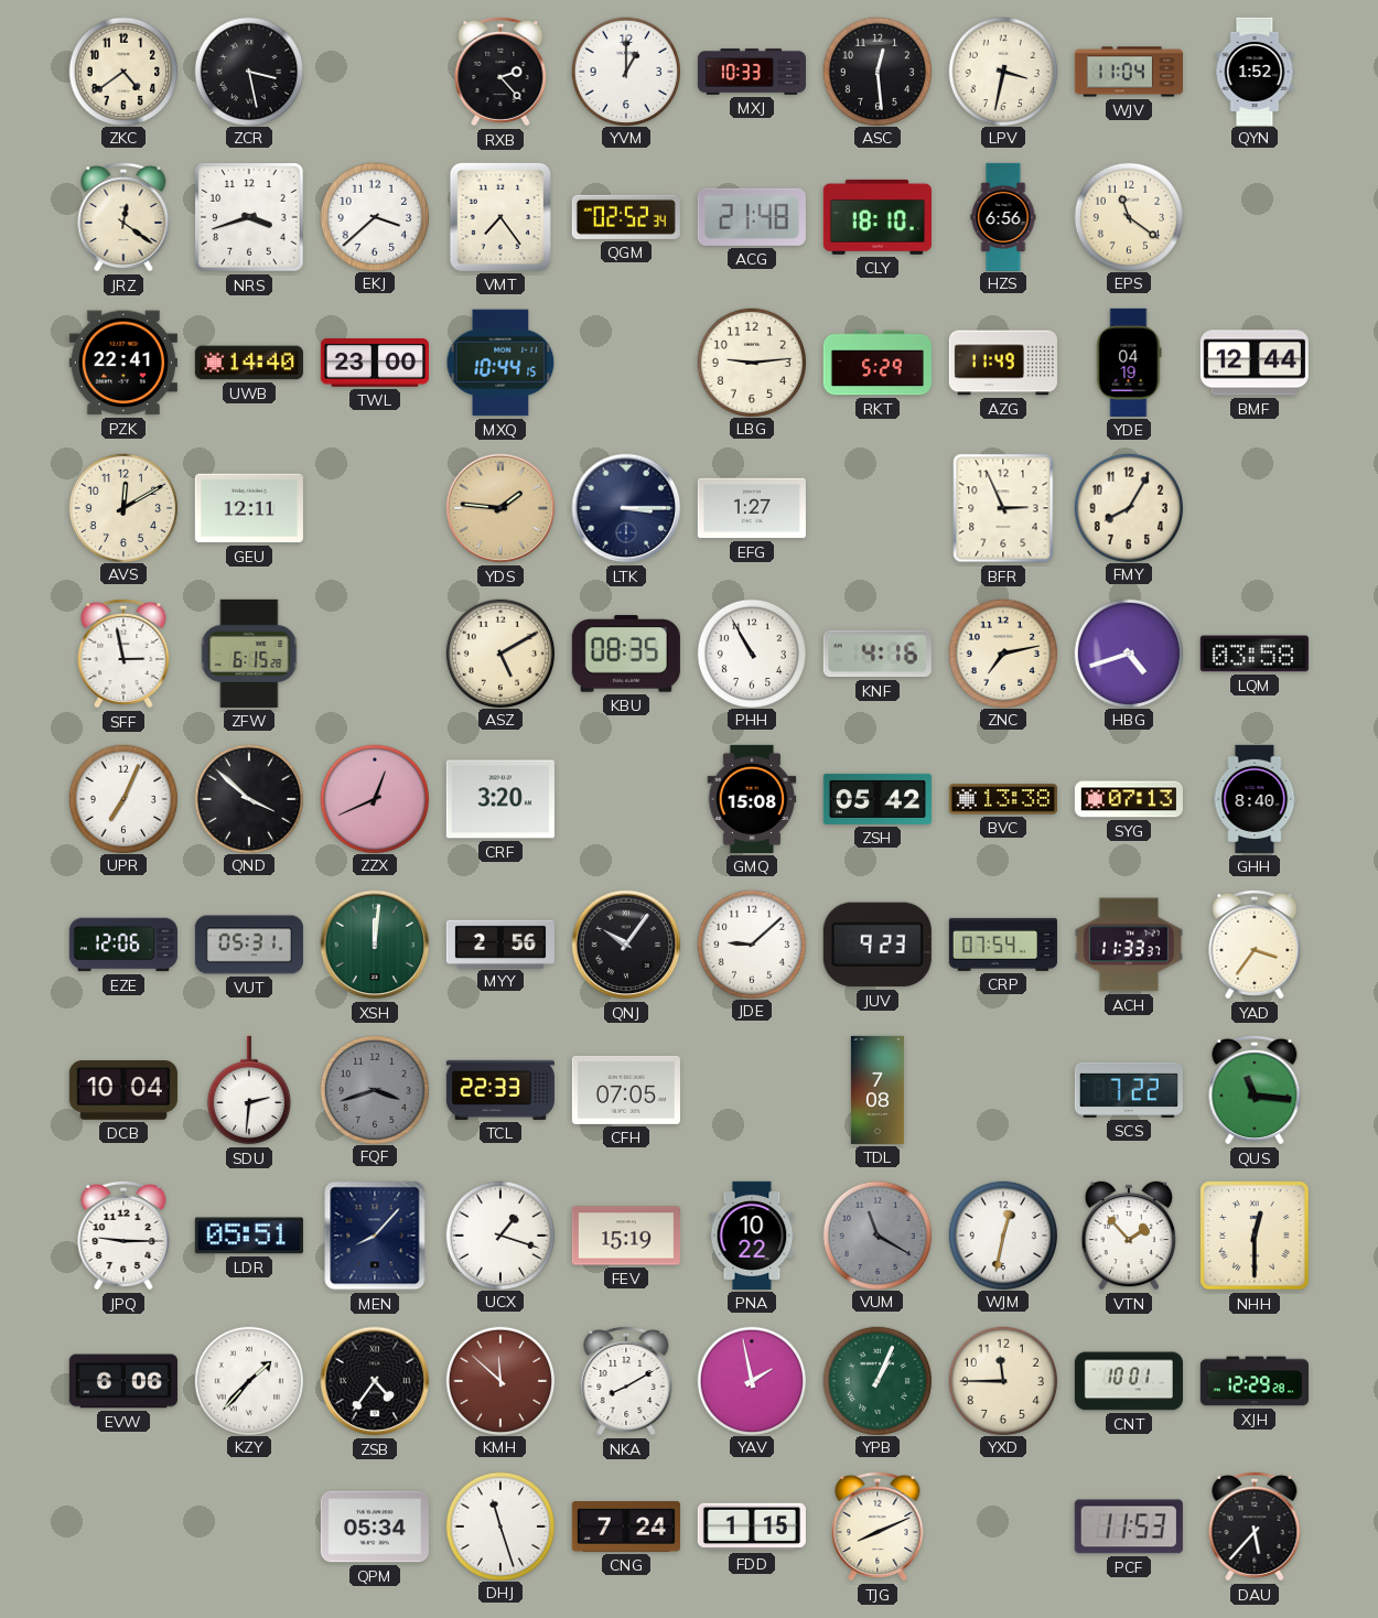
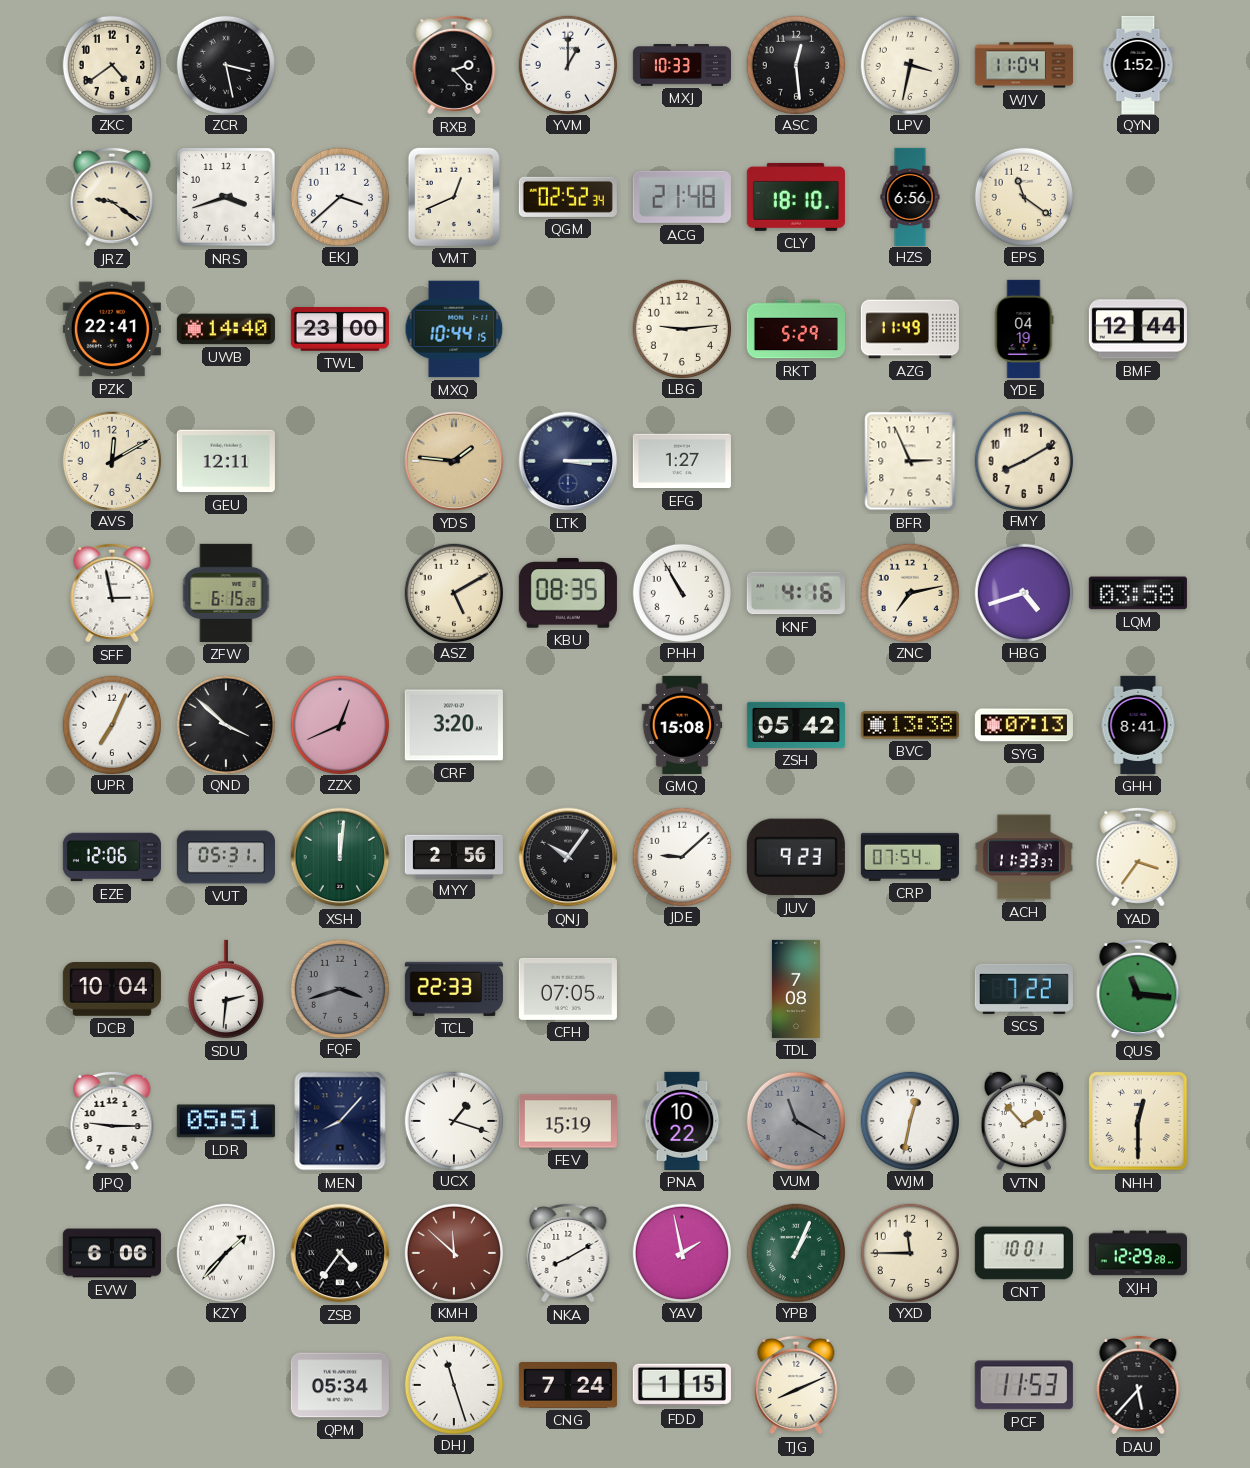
JRZ: 12:21 -> 9:21
VMT: 7:24 -> 12:41
FMY: 8:05 -> 8:10
GHH: 8:40 -> 8:41
